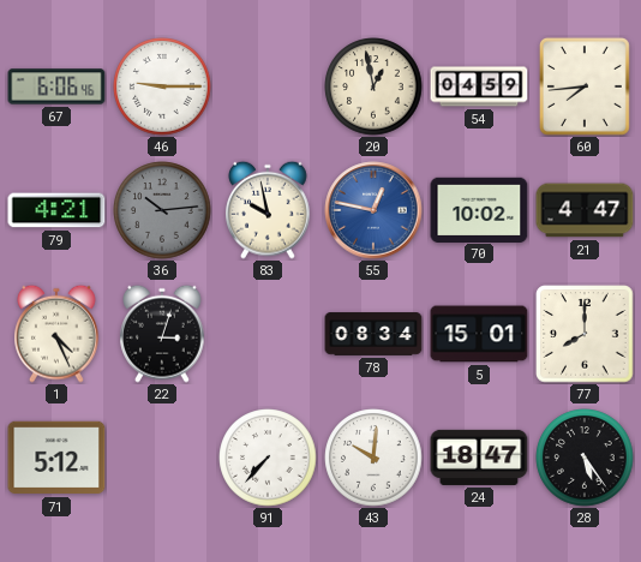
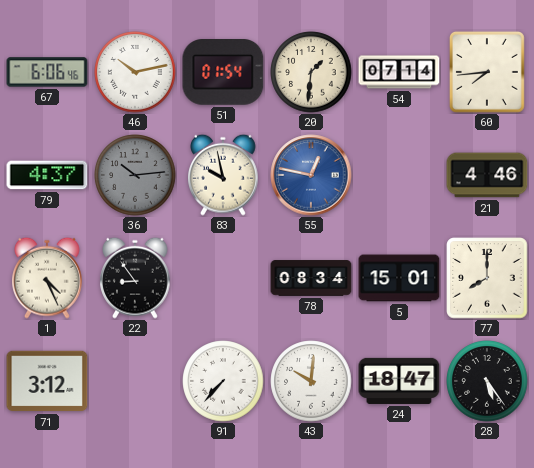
46: 9:15 -> 10:13
51: none -> 01:54
20: 12:58 -> 1:31
54: 04:59 -> 07:14
79: 4:21 -> 4:37
70: 10:02 -> none
21: 4:47 -> 4:46
22: 3:03 -> 8:54
71: 5:12 -> 3:12
